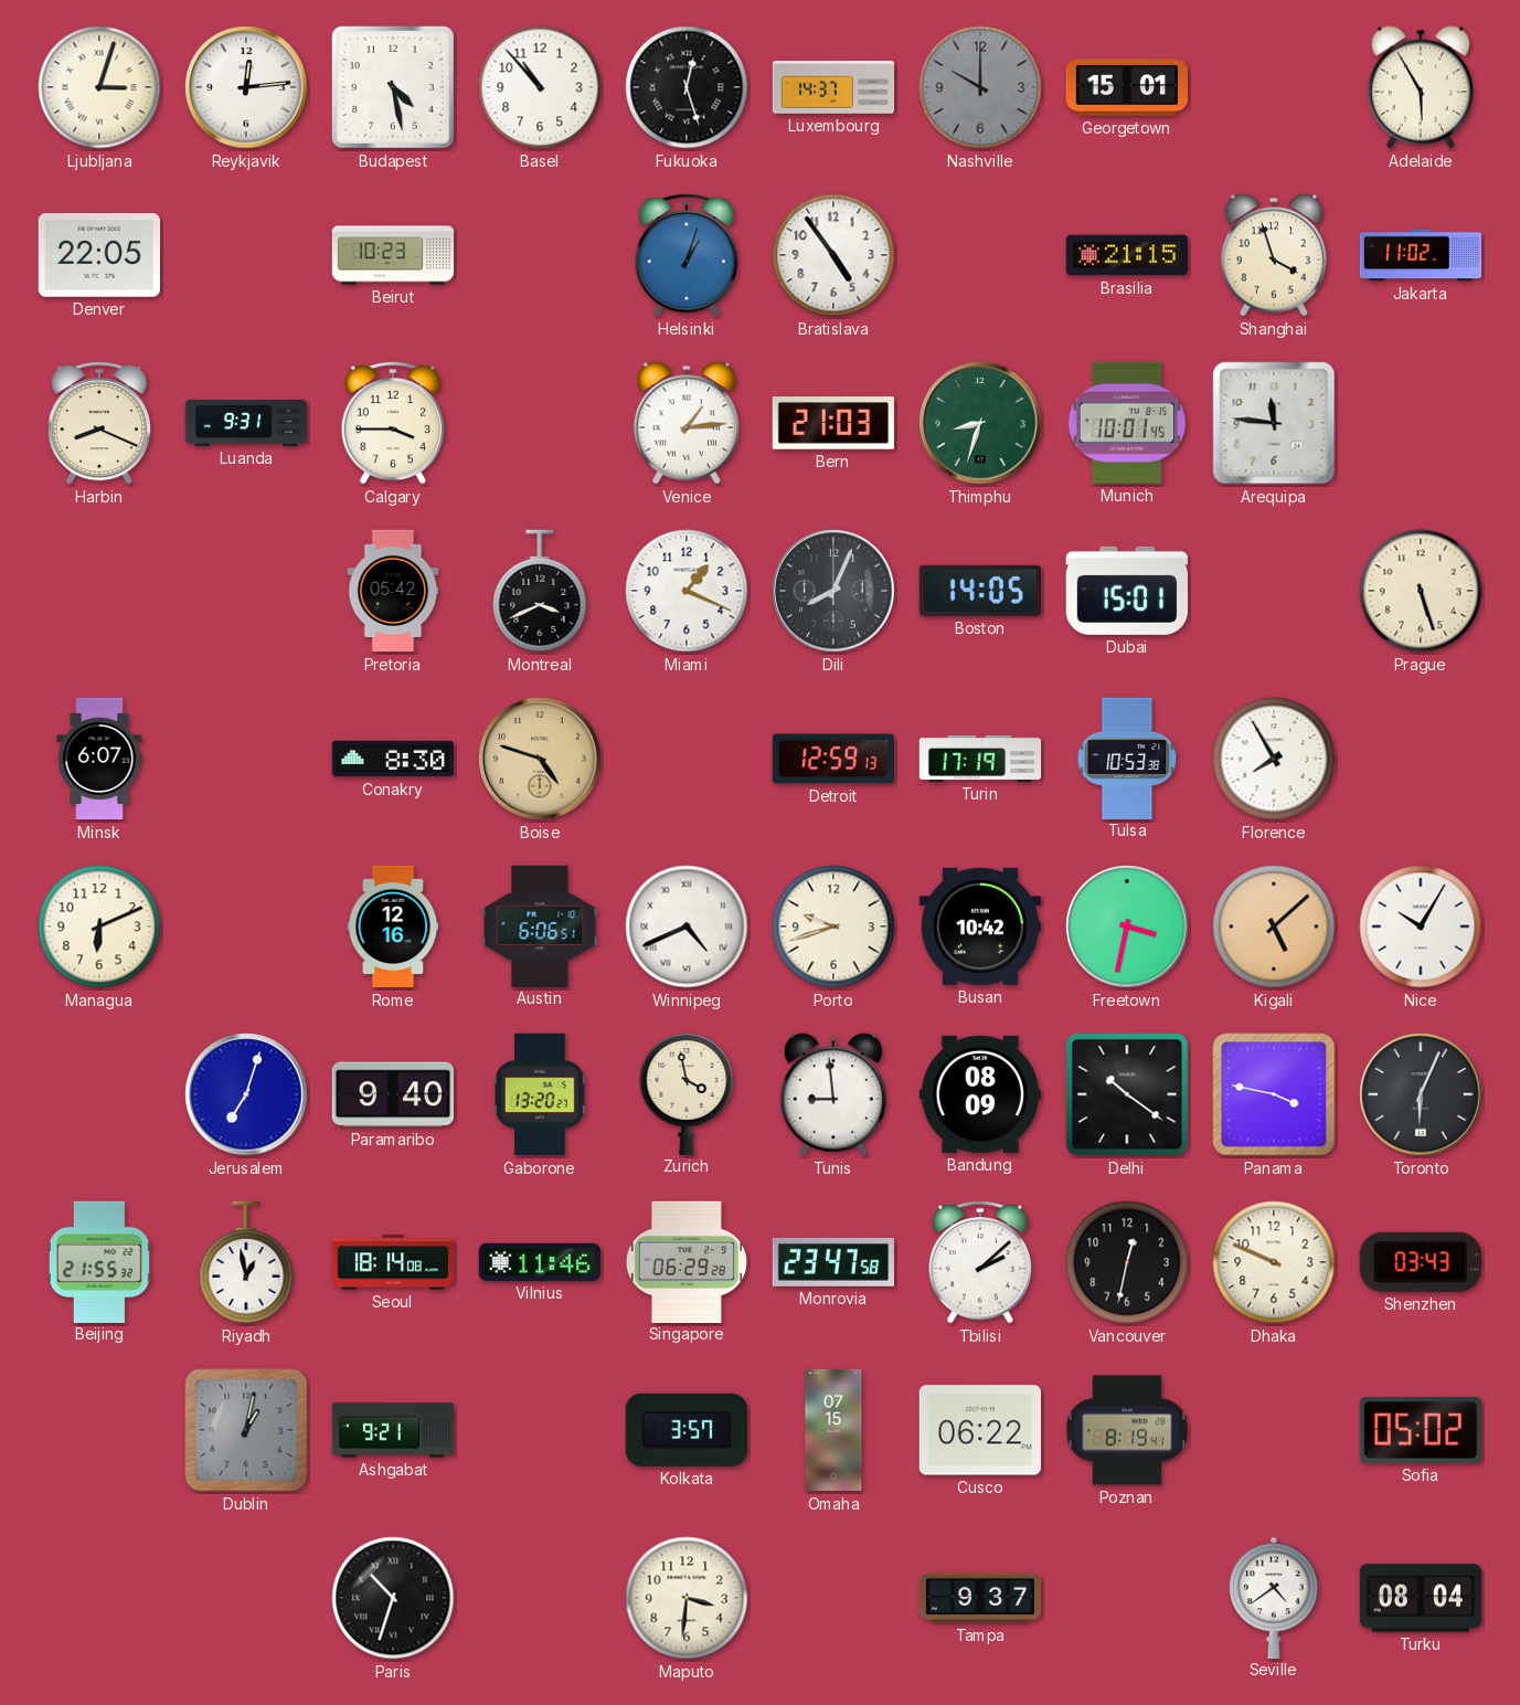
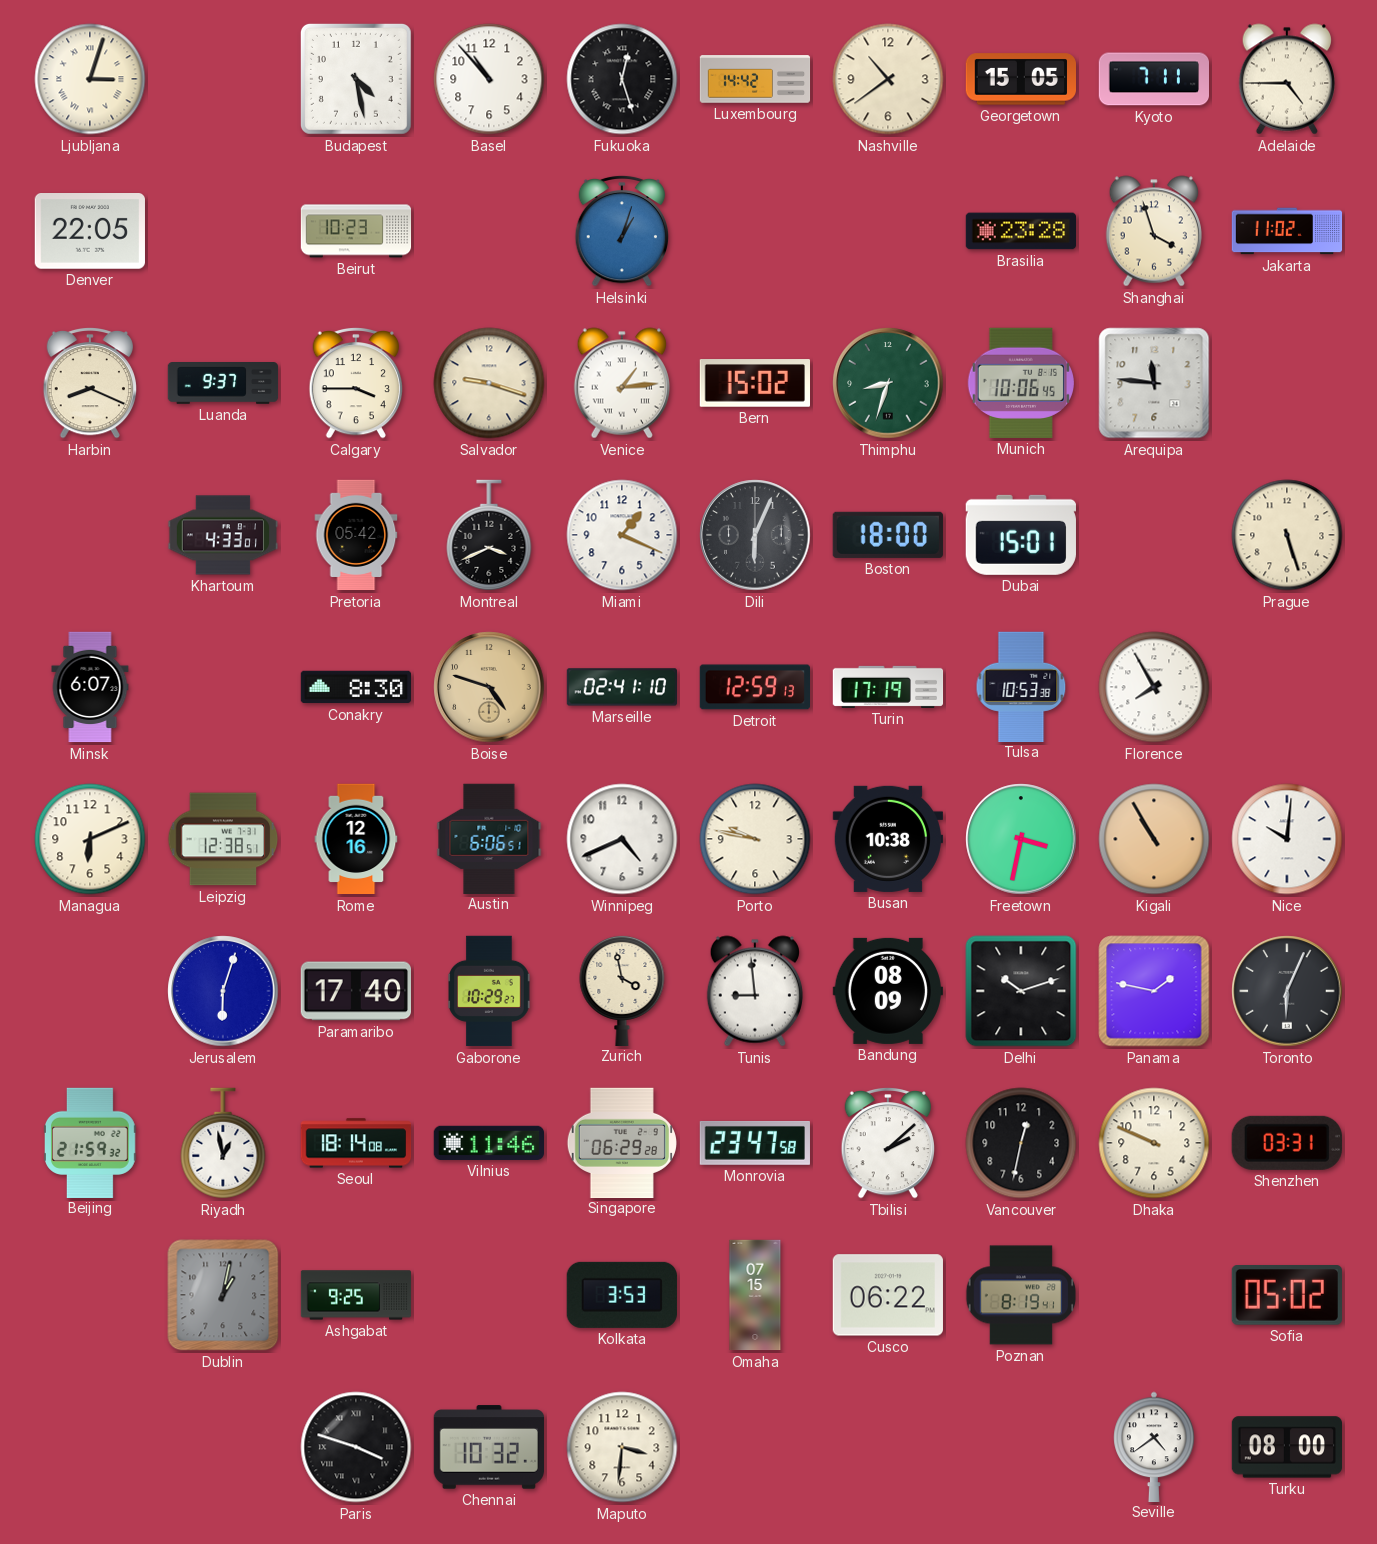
Reykjavik: 12:14 -> none
Luxembourg: 14:37 -> 14:42
Nashville: 10:00 -> 10:39
Nashville dial: grey -> cream
Georgetown: 15:01 -> 15:05
Kyoto: none -> 7:11
Adelaide: 5:55 -> 4:45
Bratislava: 4:54 -> none
Brasilia: 21:15 -> 23:28
Luanda: 9:31 -> 9:37
Salvador: none -> 9:18
Bern: 21:03 -> 15:02
Munich: 10:01 -> 10:06
Khartoum: none -> 4:33
Dili: 8:04 -> 6:04
Boston: 14:05 -> 18:00
Marseille: none -> 02:41
Leipzig: none -> 12:38
Winnipeg numerals: Roman -> Arabic
Porto: 9:42 -> 9:47
Busan: 10:42 -> 10:38
Kigali: 5:08 -> 10:55
Nice: 10:05 -> 10:01
Jerusalem: 7:03 -> 6:03
Paramaribo: 9:40 -> 17:40
Gaborone: 13:20 -> 10:29
Delhi: 10:21 -> 10:12
Panama: 3:47 -> 1:47
Beijing: 21:55 -> 21:59
Shenzhen: 03:43 -> 03:31
Ashgabat: 9:21 -> 9:25
Kolkata: 3:57 -> 3:53
Paris: 10:33 -> 3:48
Chennai: none -> 10:32
Tampa: 9:37 -> none
Turku: 08:04 -> 08:00
